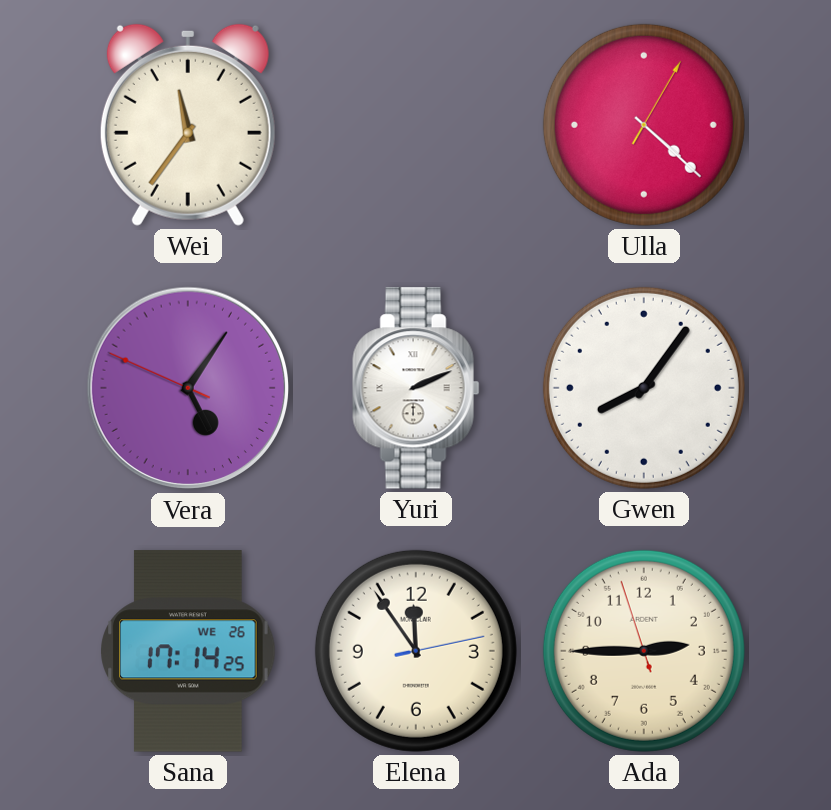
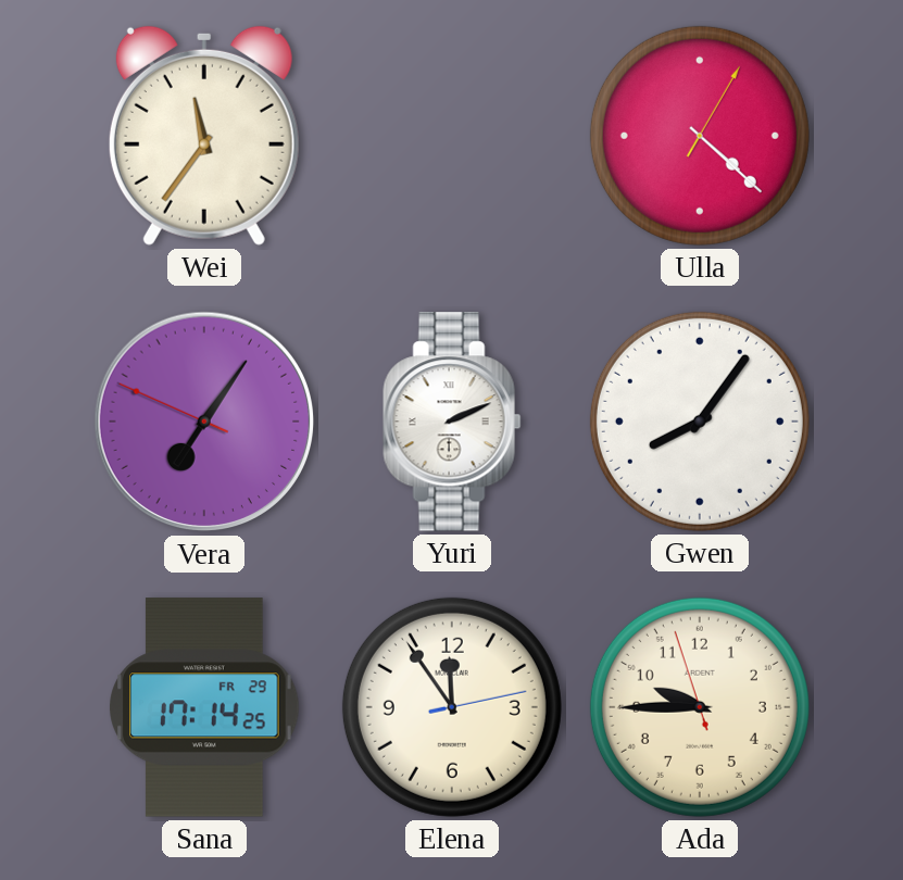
Vera: 5:05 -> 7:05
Sana date: WE 26 -> FR 29
Ada: 2:44 -> 9:44
